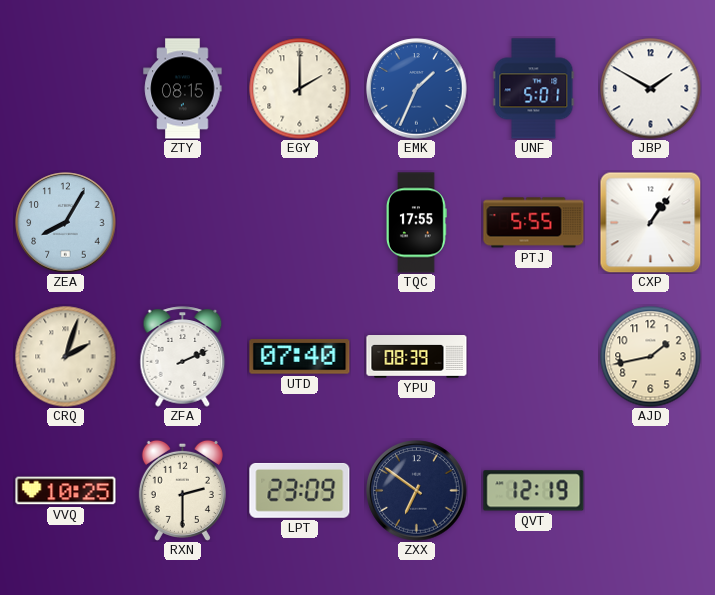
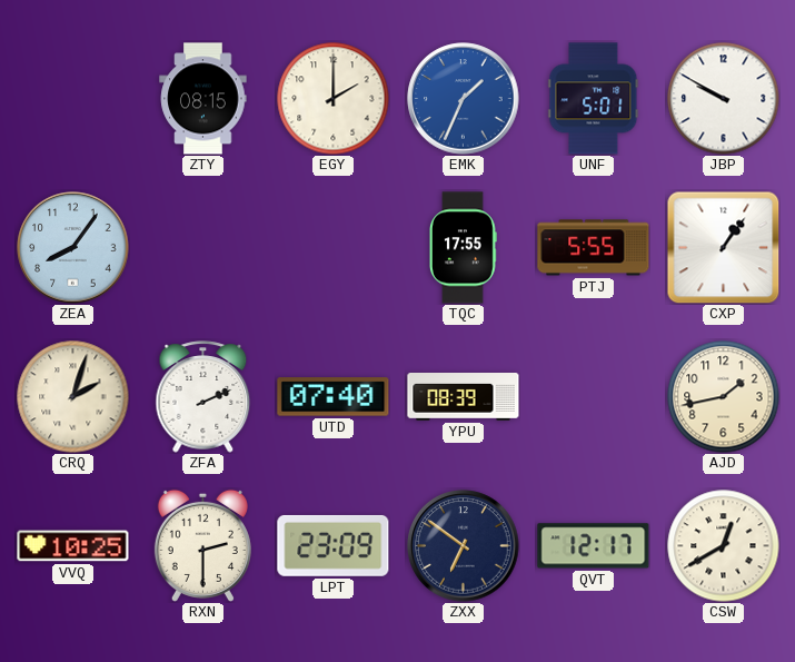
JBP: 1:50 -> 9:50
ZEA: 8:05 -> 8:06
QVT: 12:19 -> 12:17
CSW: none -> 12:40
